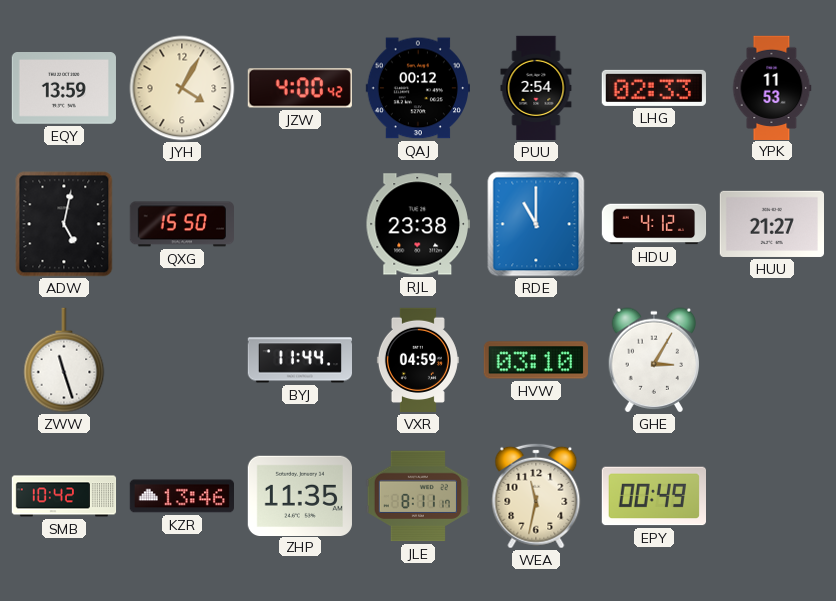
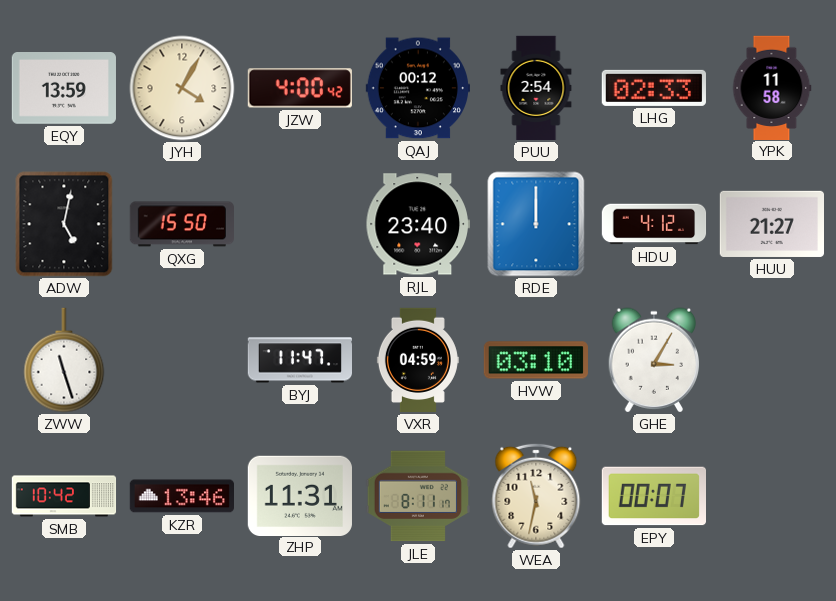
YPK: 11:53 -> 11:58
RJL: 23:38 -> 23:40
RDE: 11:00 -> 12:00
BYJ: 11:44 -> 11:47
ZHP: 11:35 -> 11:31
EPY: 00:49 -> 00:07
